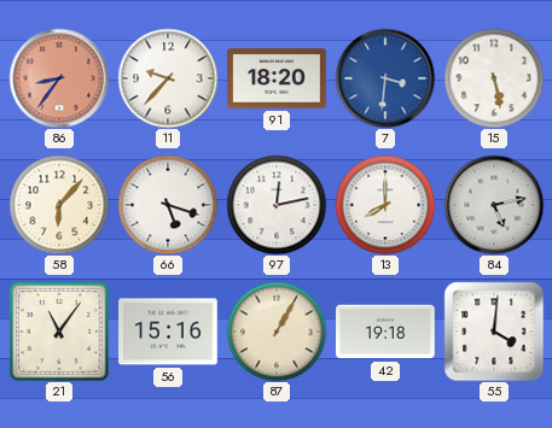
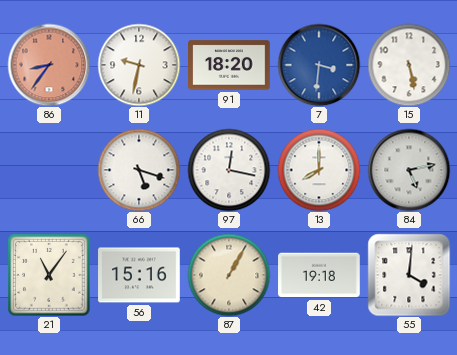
11: 9:37 -> 9:32
58: 6:07 -> none
97: 12:13 -> 12:17
